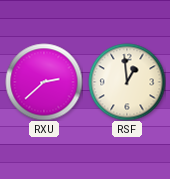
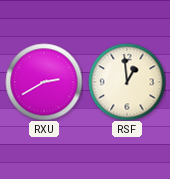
RXU: 2:38 -> 2:40
